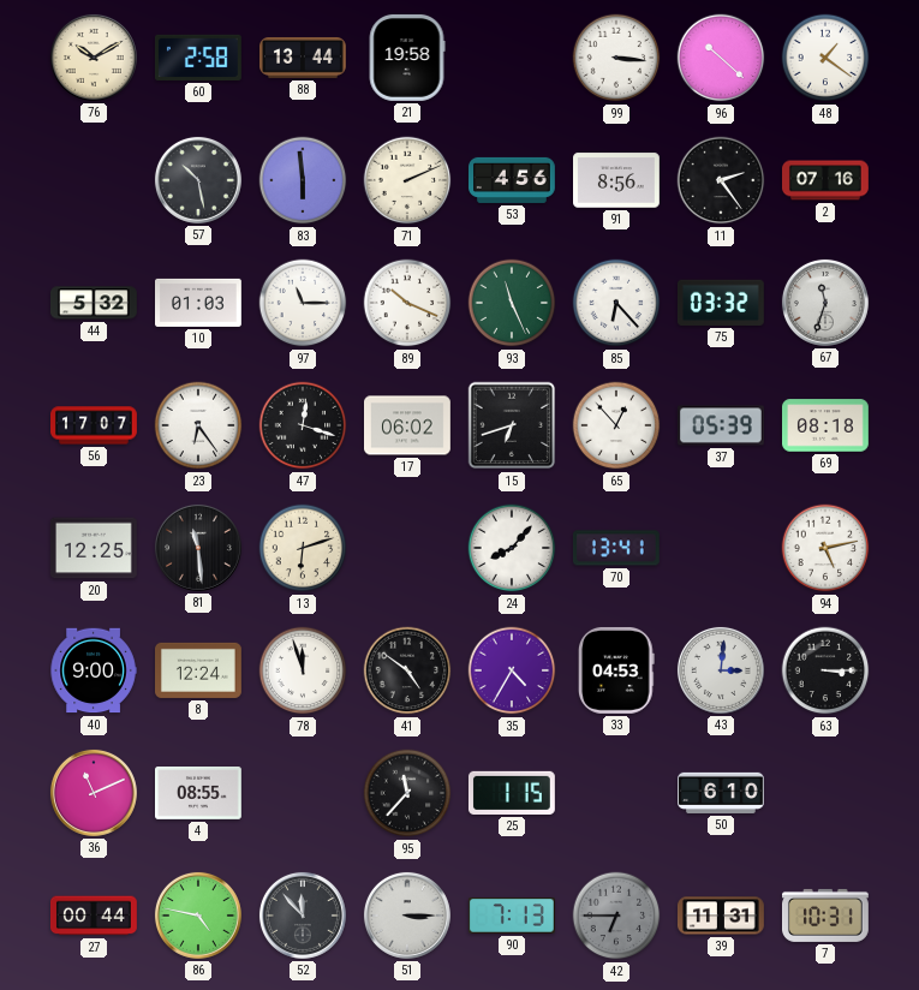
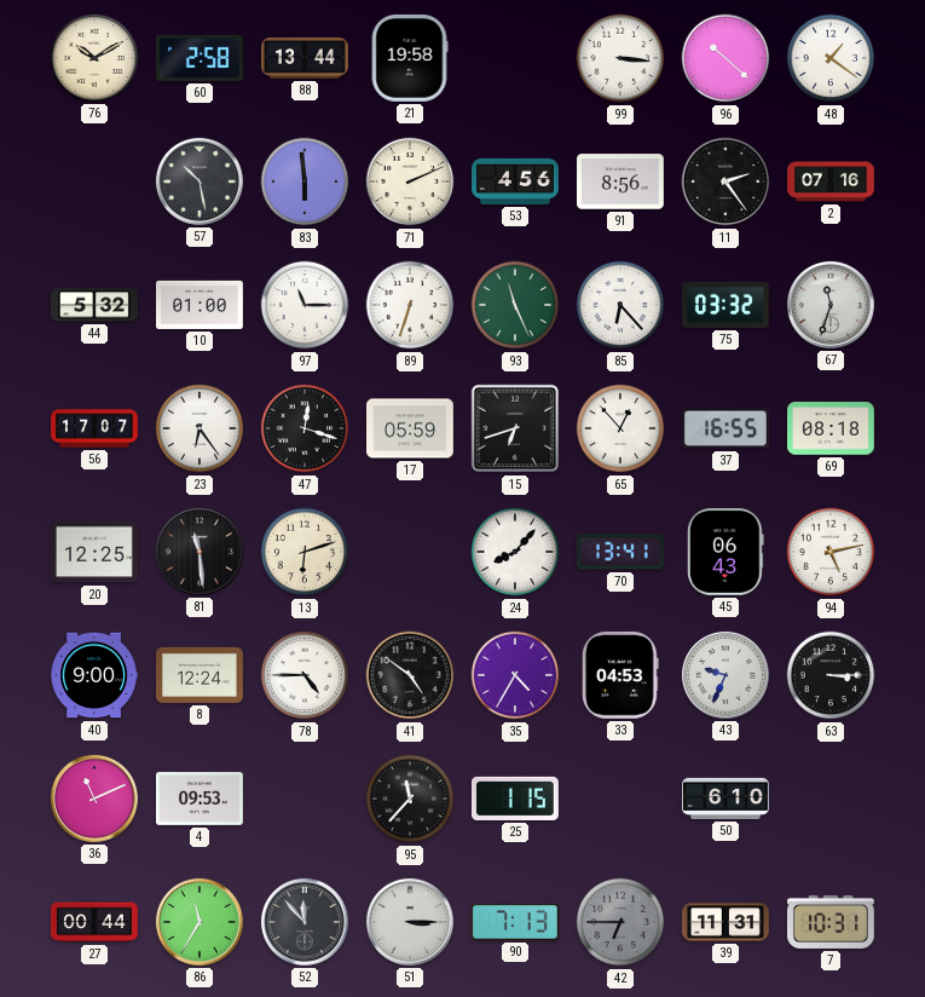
10: 01:03 -> 01:00
89: 10:19 -> 6:33
17: 06:02 -> 05:59
37: 05:39 -> 16:55
45: none -> 06:43
78: 11:57 -> 4:45
43: 3:01 -> 9:34
4: 08:55 -> 09:53
86: 4:47 -> 11:35
